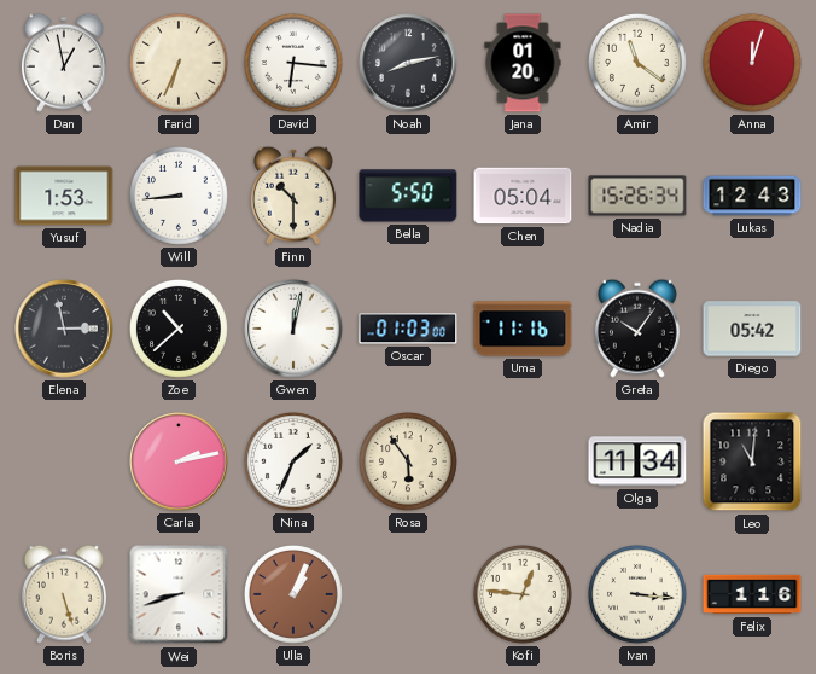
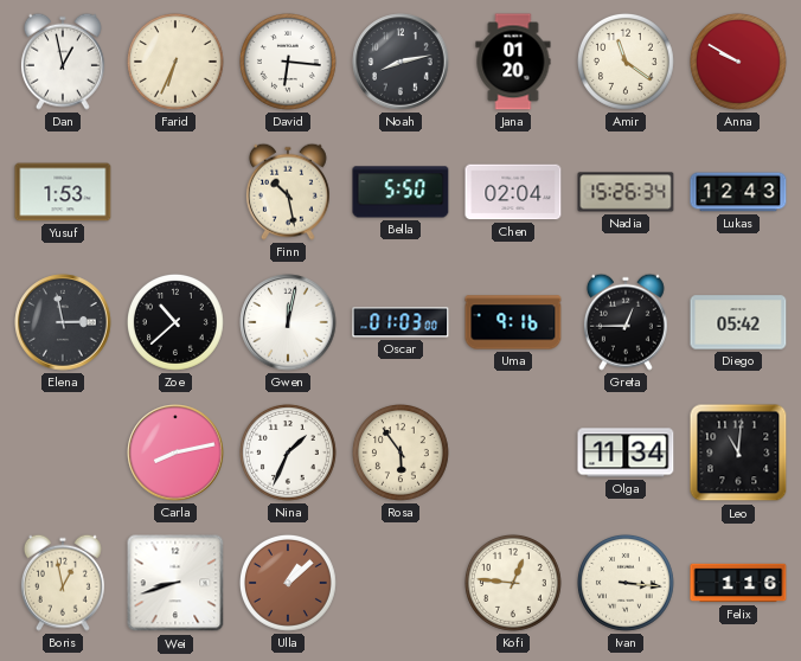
Anna: 12:03 -> 9:50
Will: 8:44 -> none
Finn: 10:30 -> 10:28
Chen: 05:04 -> 02:04
Uma: 11:16 -> 9:16
Greta: 10:06 -> 12:45
Carla: 2:13 -> 8:13
Boris: 5:27 -> 12:58
Ulla: 1:04 -> 1:08
